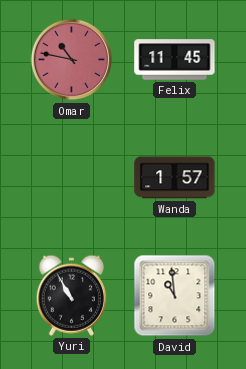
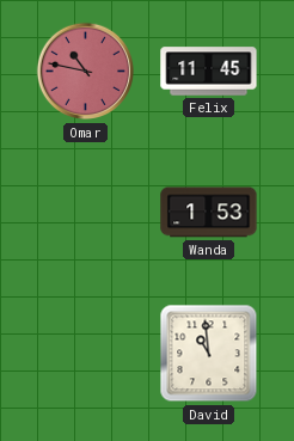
Wanda: 1:57 -> 1:53
Yuri: 10:55 -> none
